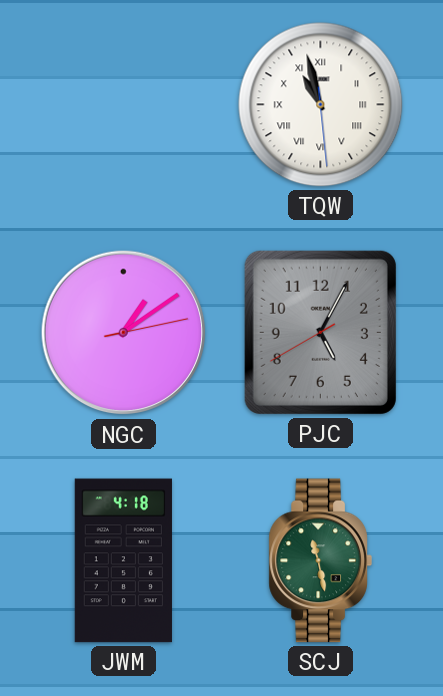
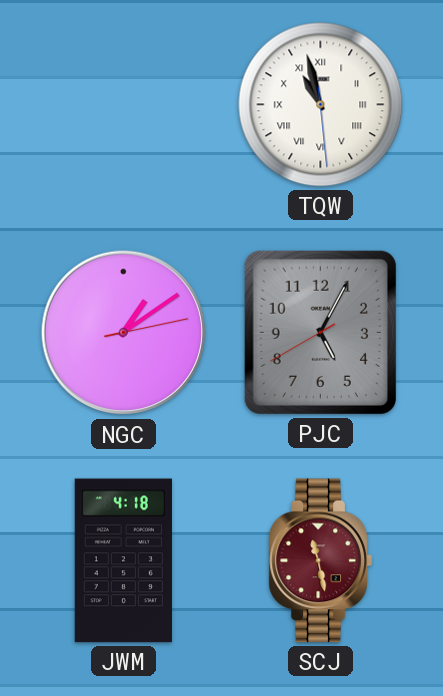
SCJ dial: green -> burgundy
